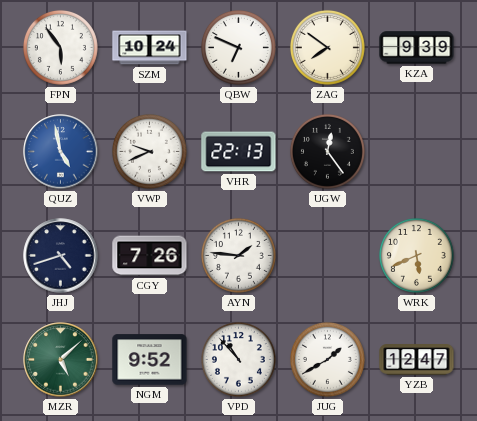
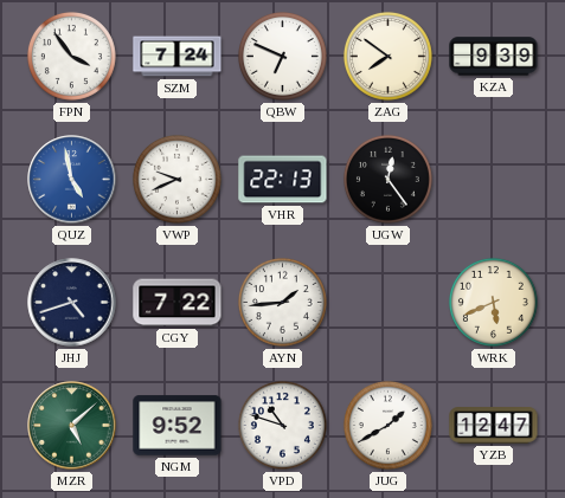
FPN: 5:54 -> 3:54
SZM: 10:24 -> 7:24
CGY: 7:26 -> 7:22
AYN: 1:46 -> 1:44
VPD: 10:53 -> 10:48
